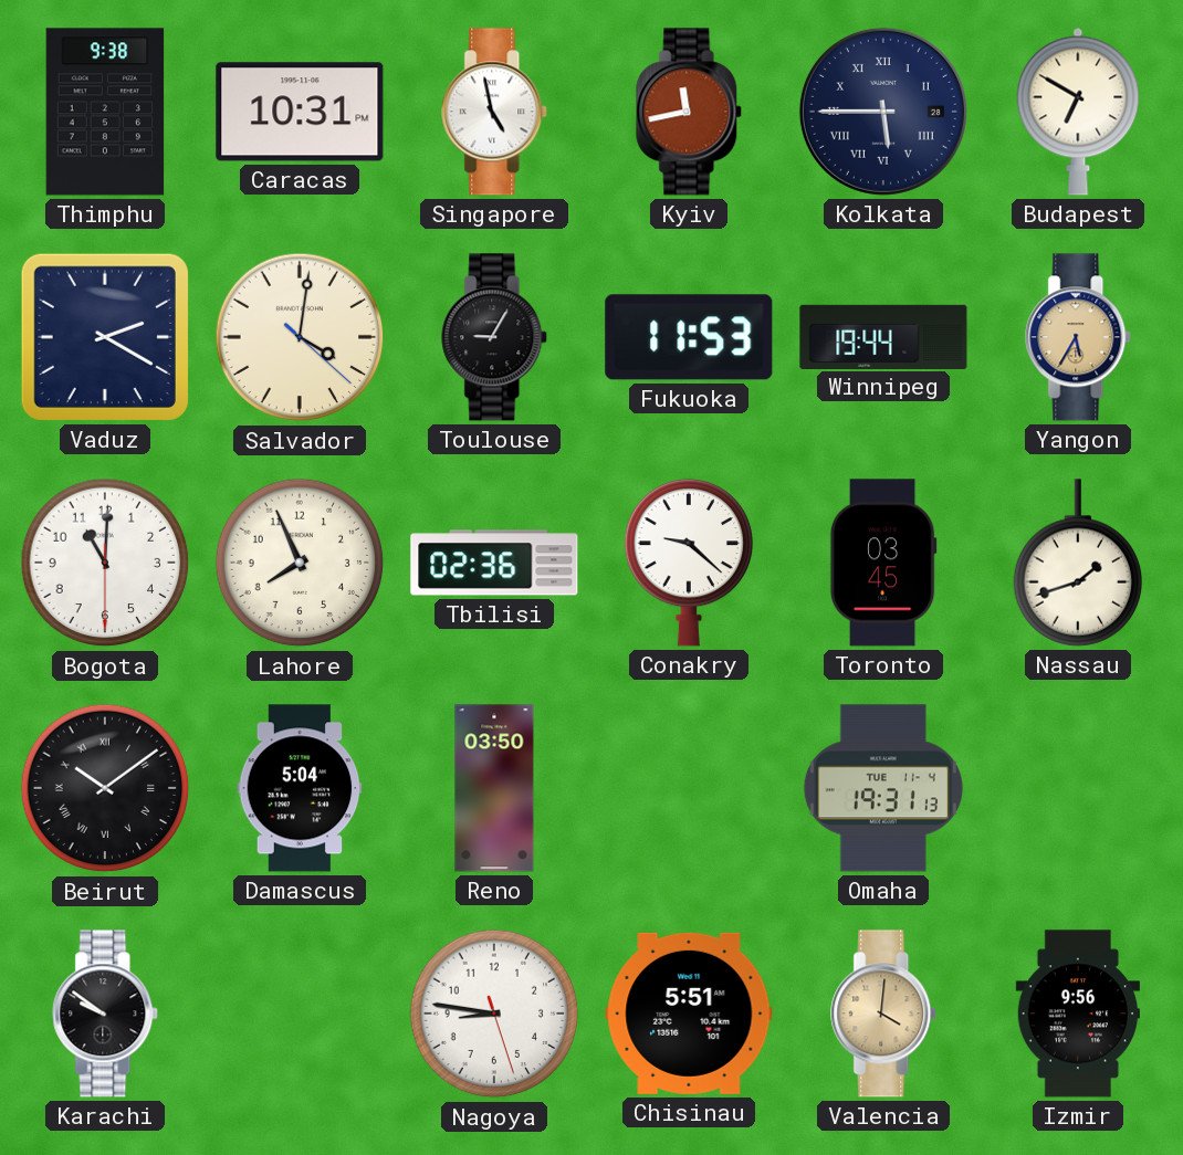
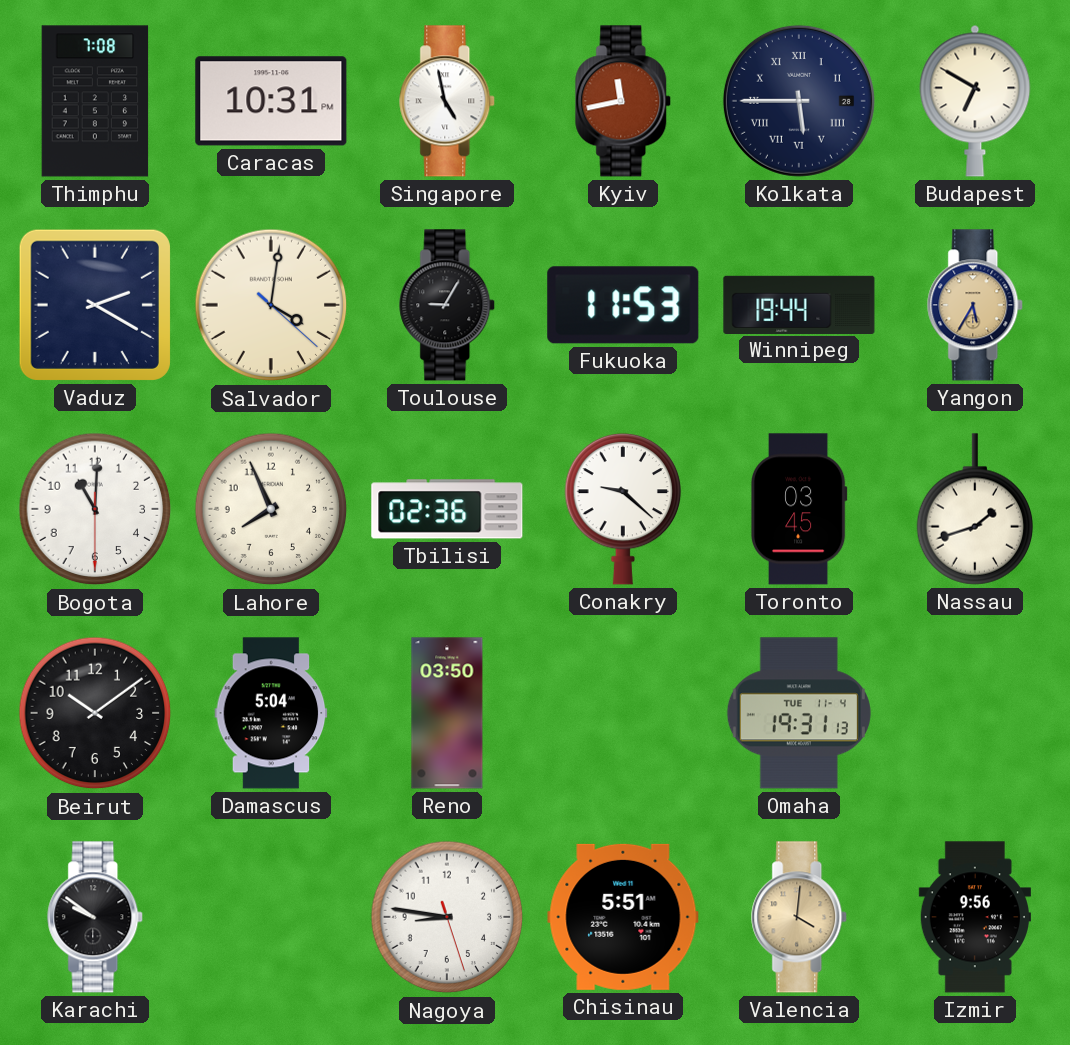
Thimphu: 9:38 -> 7:08
Beirut numerals: Roman -> Arabic
